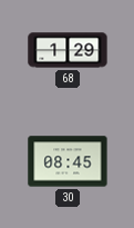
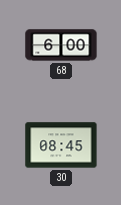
68: 1:29 -> 6:00
